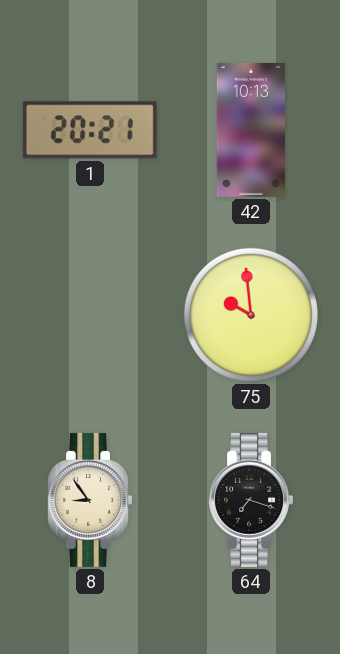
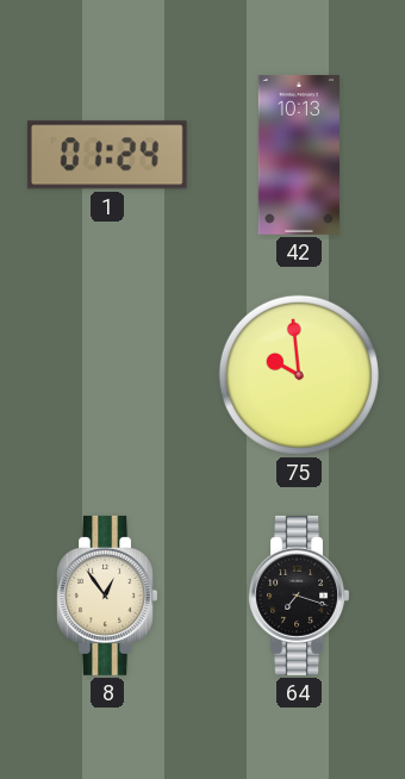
1: 20:21 -> 01:24
8: 8:54 -> 12:54
